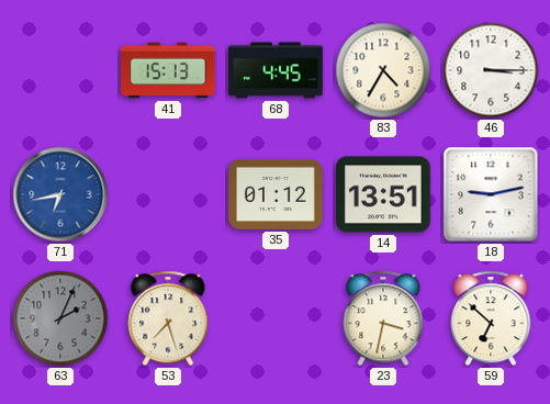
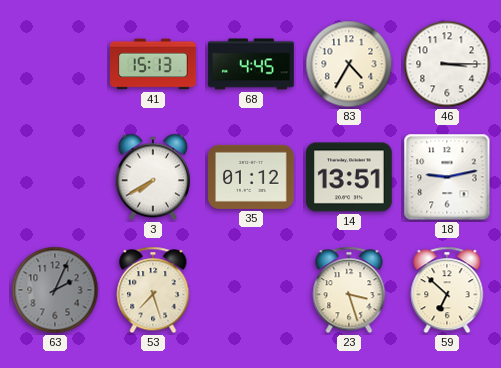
71: 6:43 -> none
3: none -> 7:40
23: 3:32 -> 3:27
